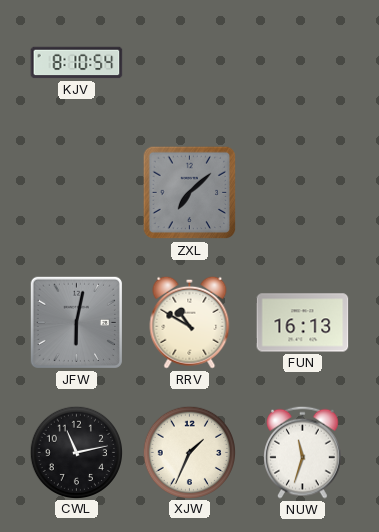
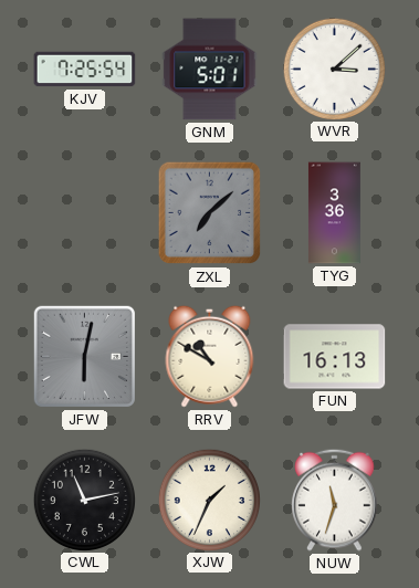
KJV: 8:10 -> 7:25
GNM: none -> 5:01
WVR: none -> 3:08
TYG: none -> 3:36
